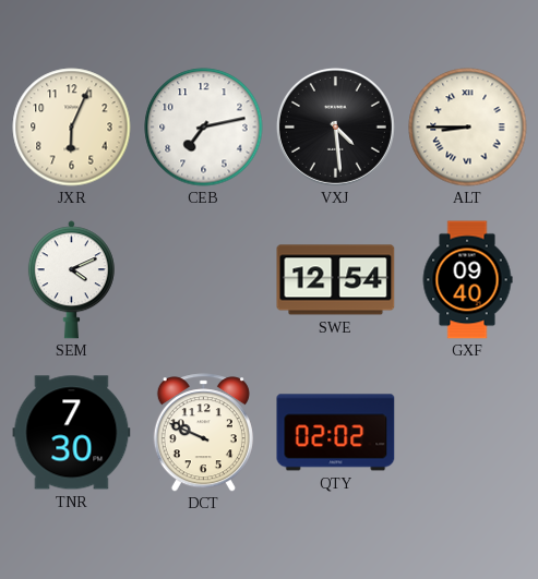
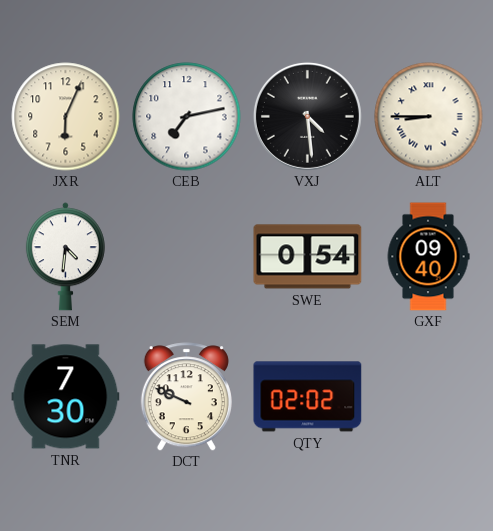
SEM: 4:11 -> 4:31
SWE: 12:54 -> 0:54
